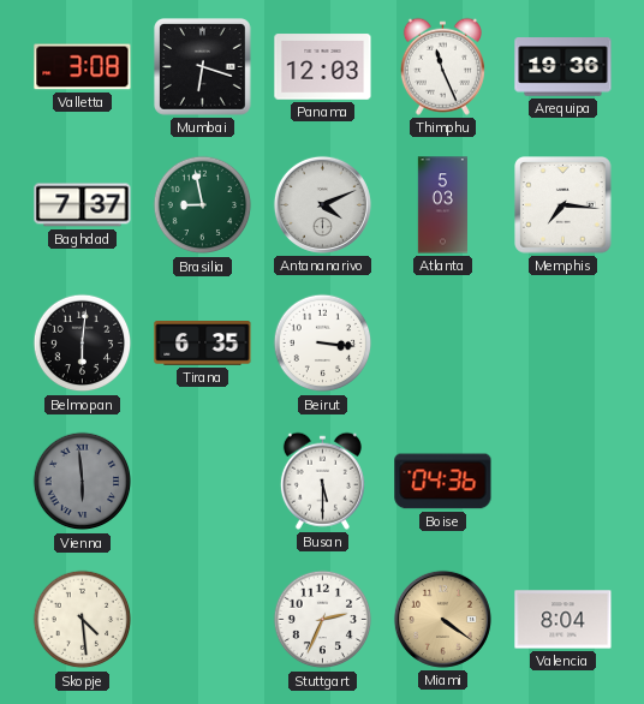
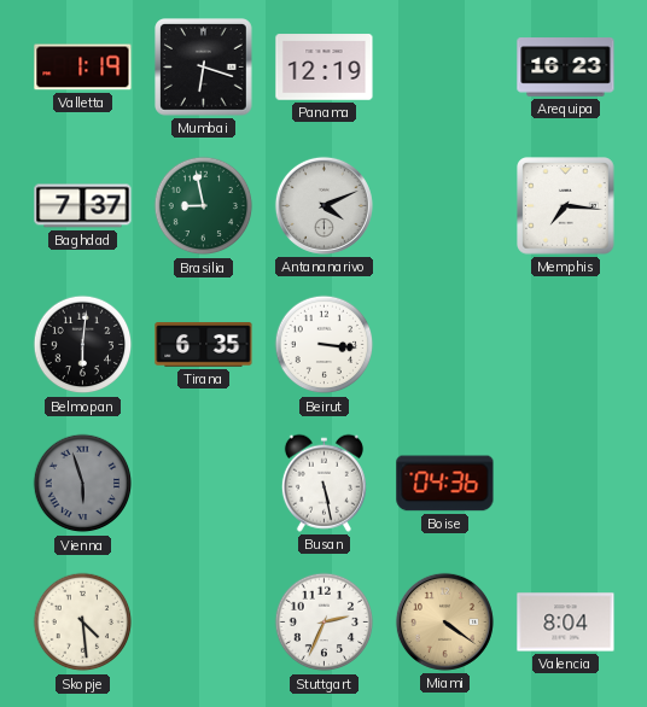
Valletta: 3:08 -> 1:19
Panama: 12:03 -> 12:19
Thimphu: 11:26 -> none
Arequipa: 19:36 -> 16:23
Atlanta: 5:03 -> none
Vienna: 5:59 -> 5:57
Busan: 5:30 -> 5:28
